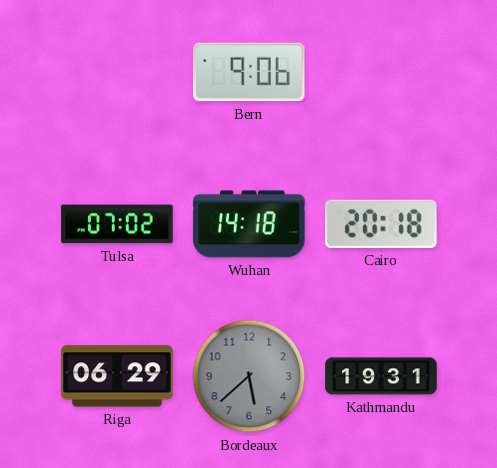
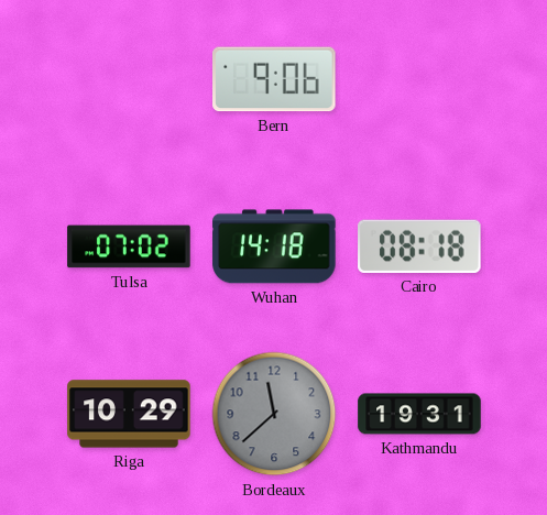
Cairo: 20:18 -> 08:18
Riga: 06:29 -> 10:29
Bordeaux: 5:38 -> 11:38
